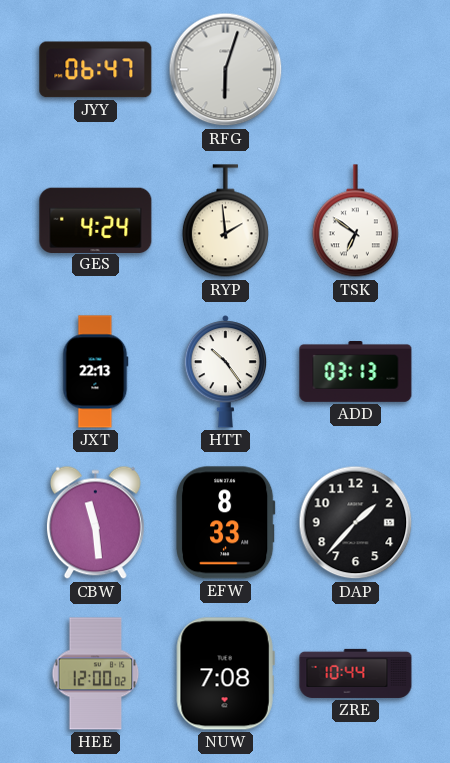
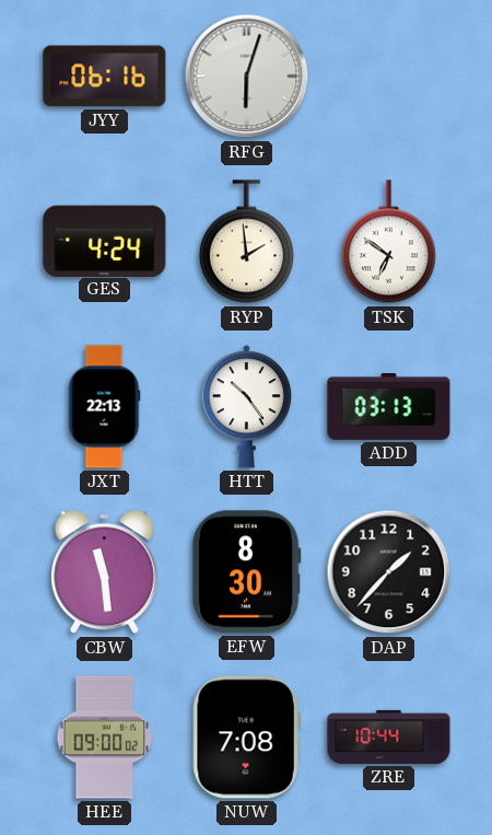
JYY: 06:47 -> 06:16
EFW: 8:33 -> 8:30
HEE: 12:00 -> 09:00
